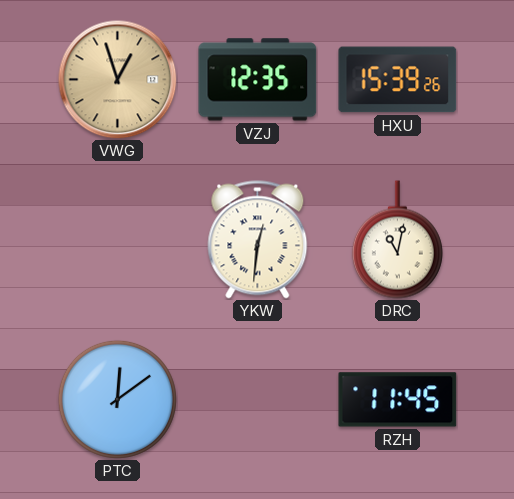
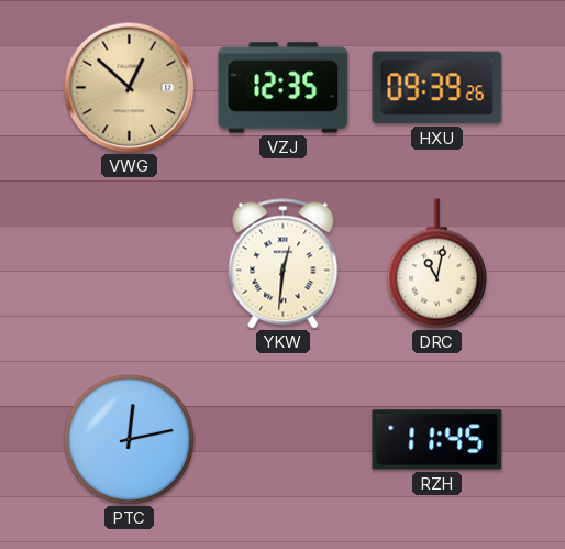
VWG: 12:57 -> 12:52
HXU: 15:39 -> 09:39
PTC: 12:09 -> 12:13
